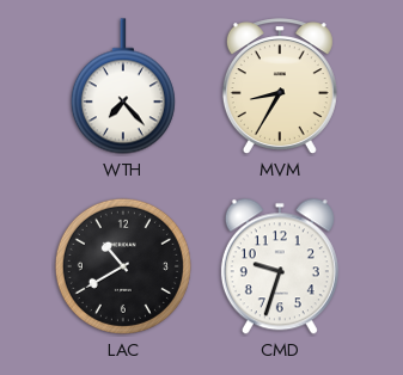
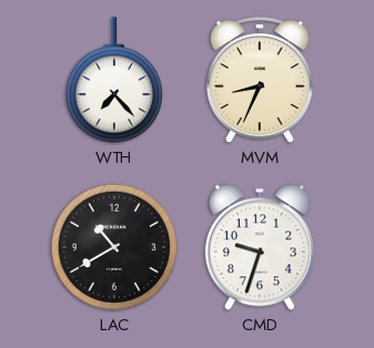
MVM: 8:35 -> 8:34
